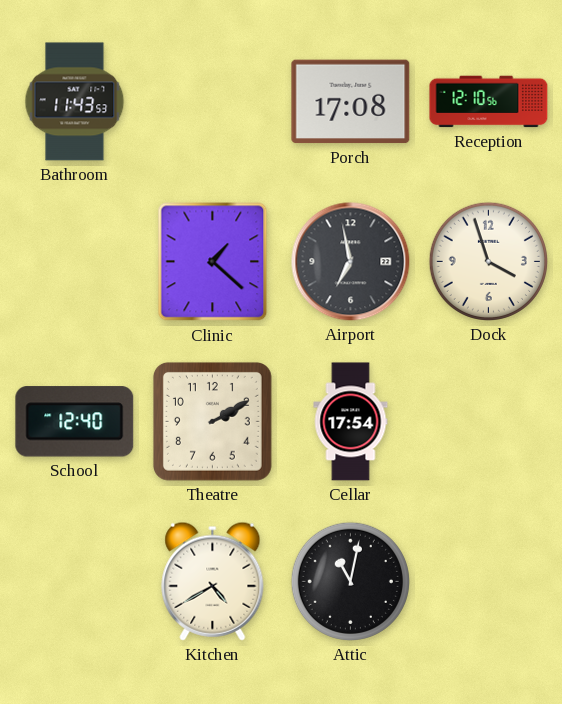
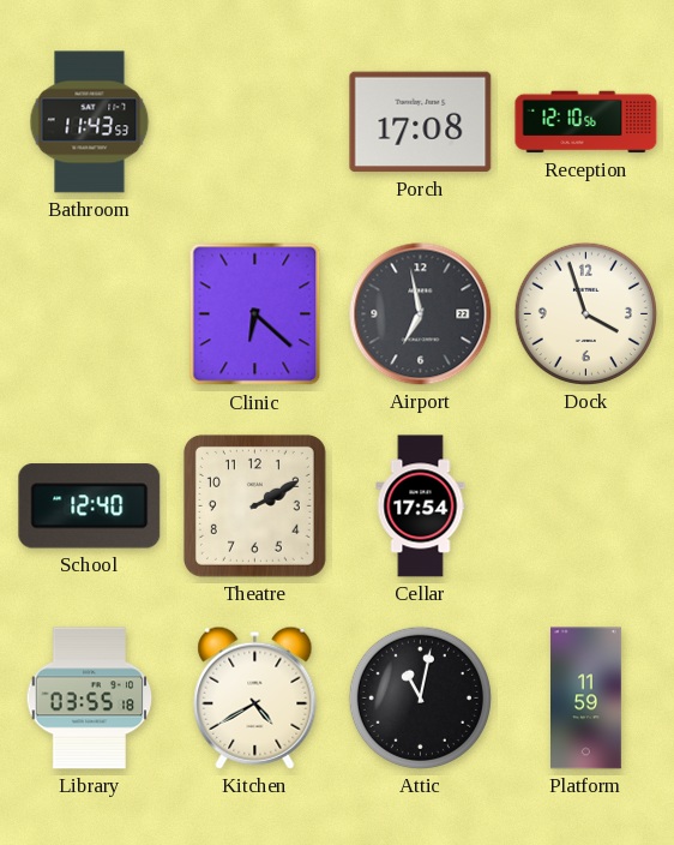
Clinic: 1:22 -> 6:22
Library: none -> 03:55
Platform: none -> 11:59
